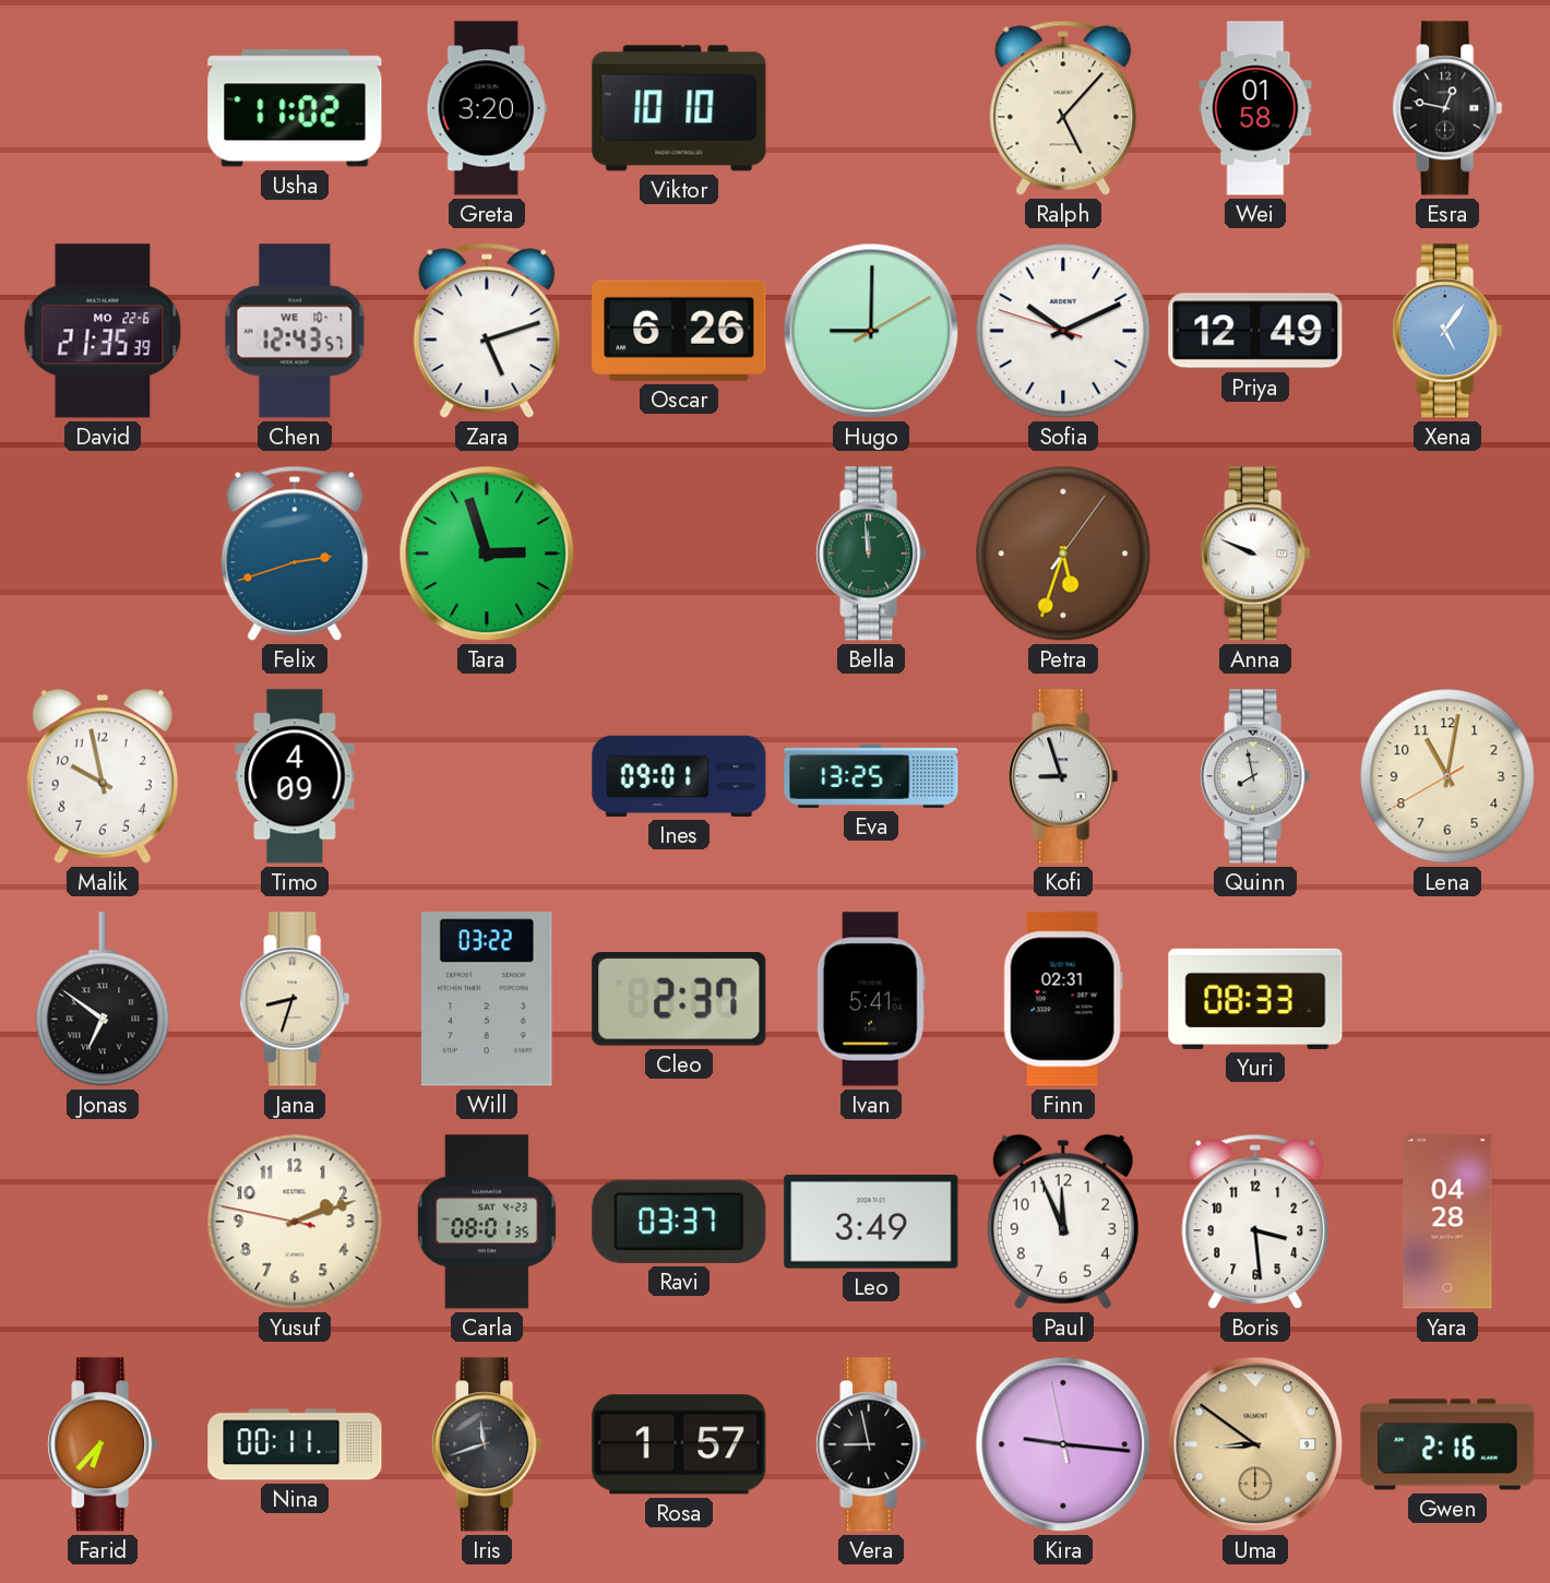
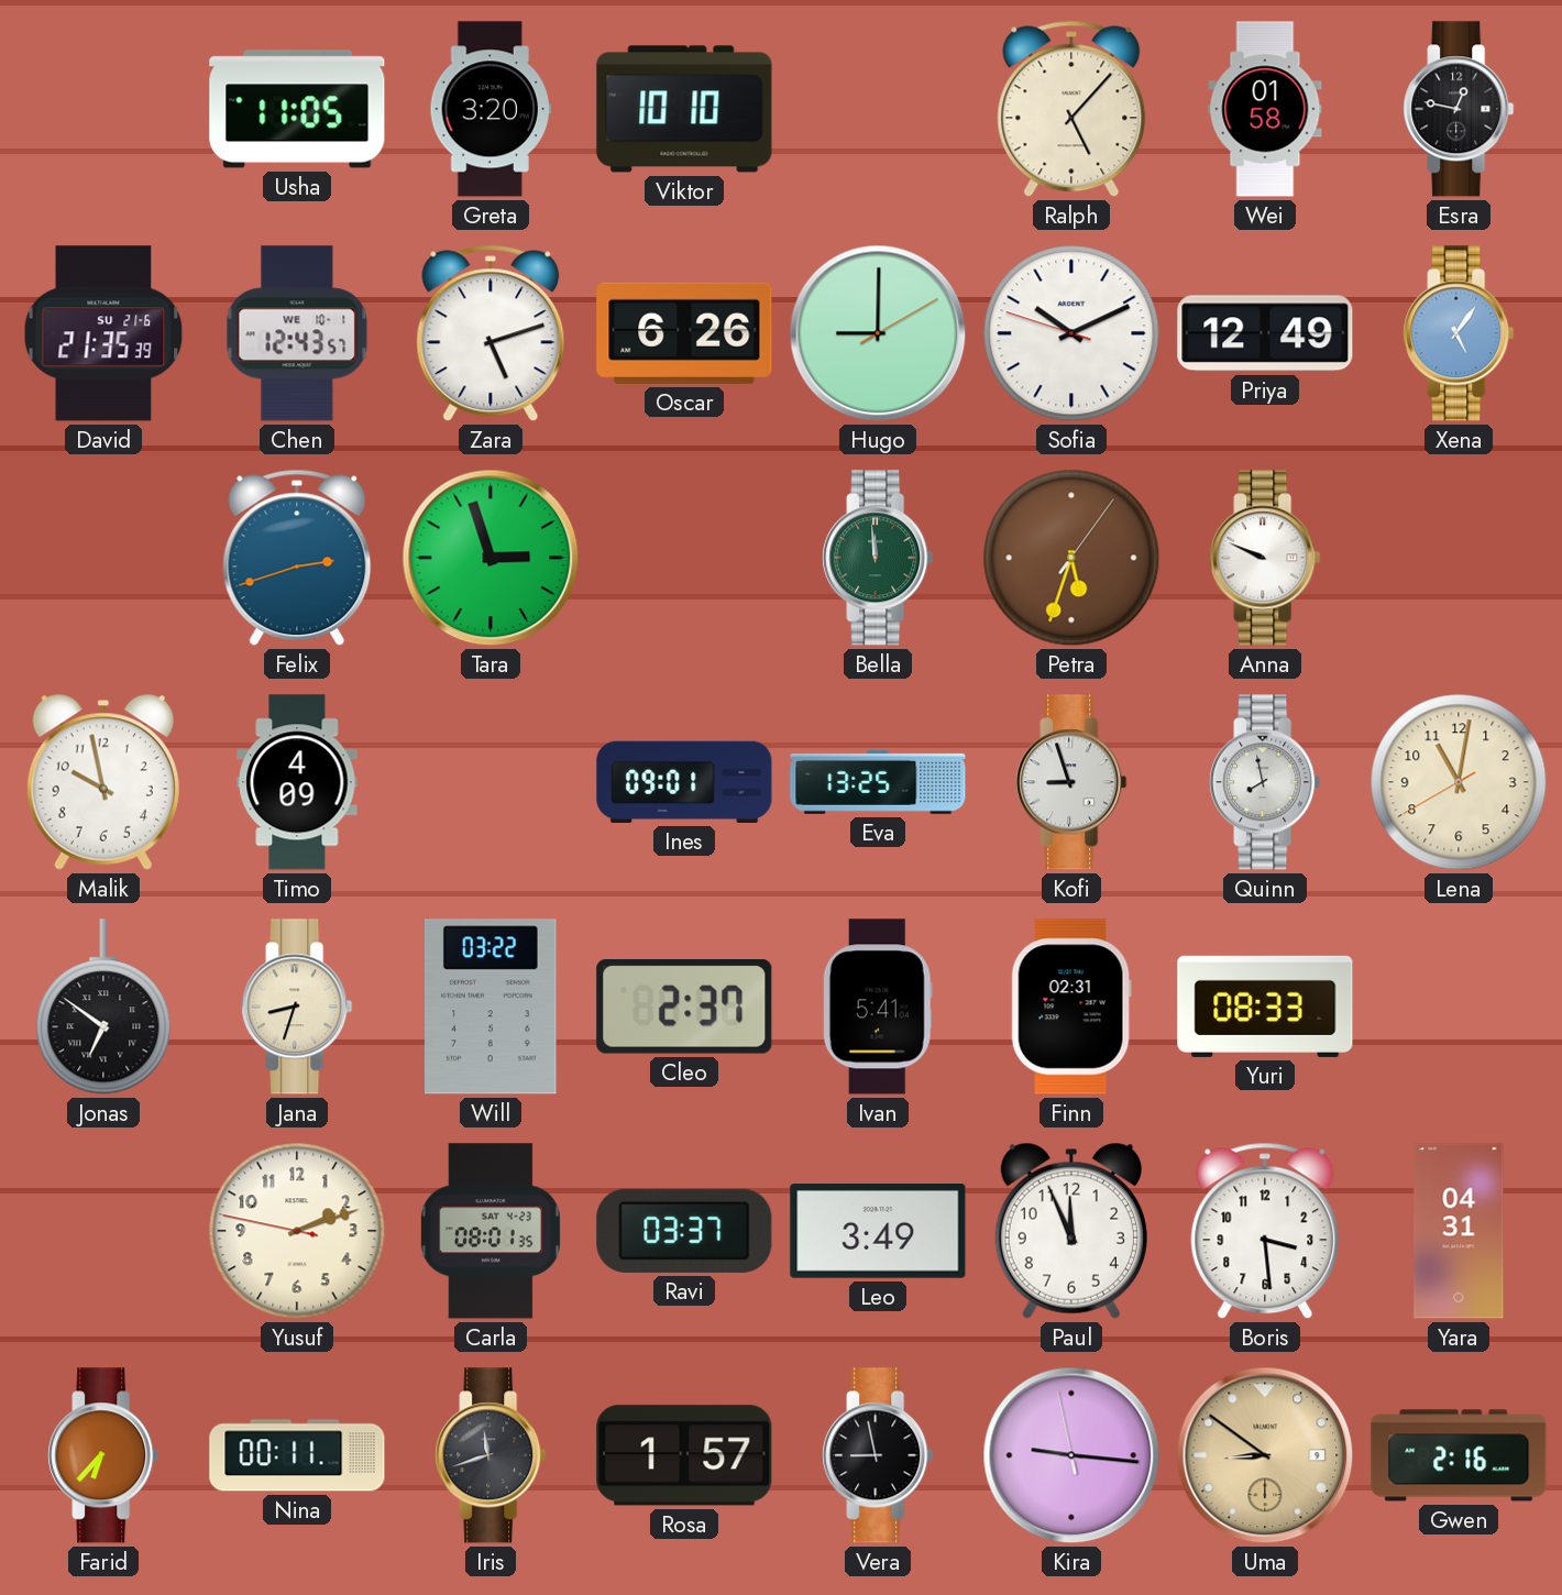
Usha: 11:02 -> 11:05
David date: MO 22-6 -> SU 21-6
Yara: 04:28 -> 04:31
